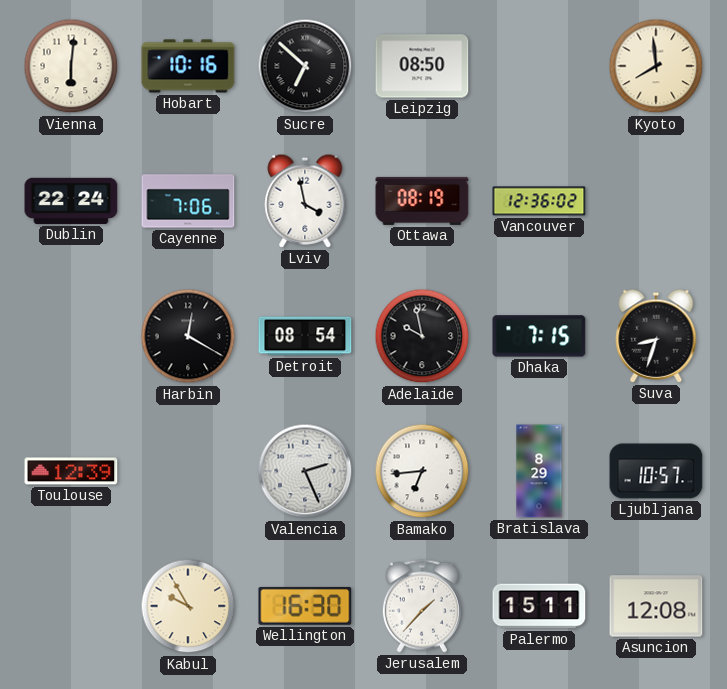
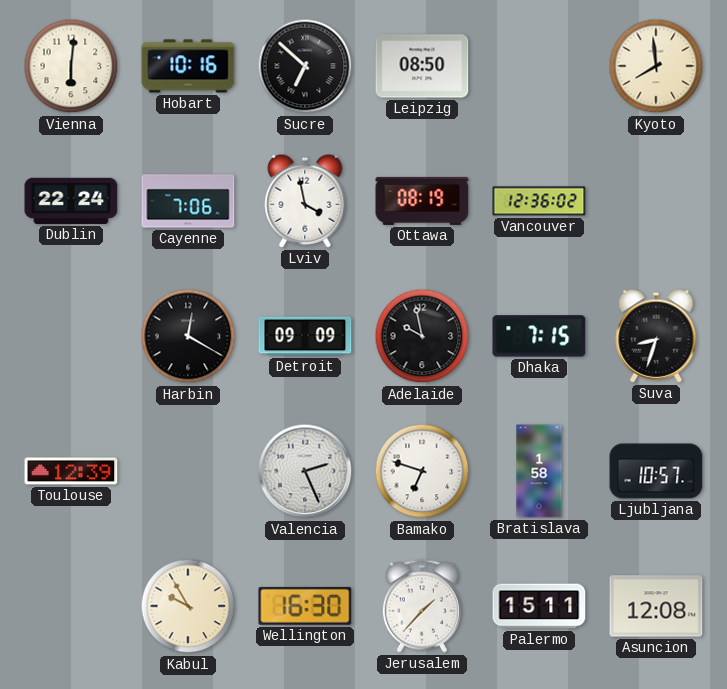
Detroit: 08:54 -> 09:09
Bamako: 6:44 -> 6:48
Bratislava: 8:29 -> 1:58
